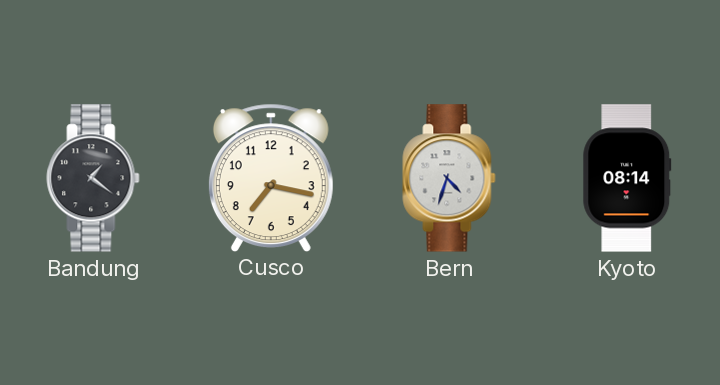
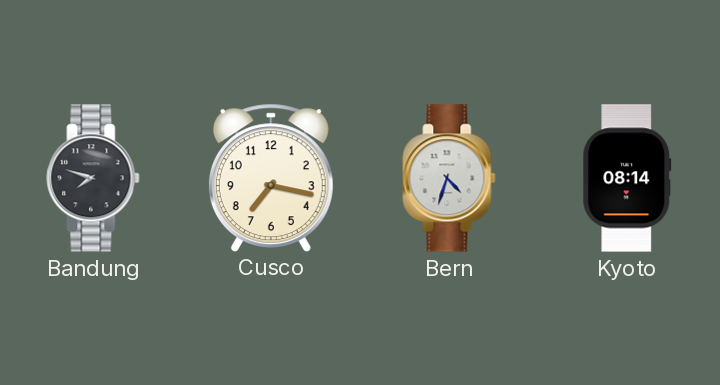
Bandung: 1:21 -> 7:48
